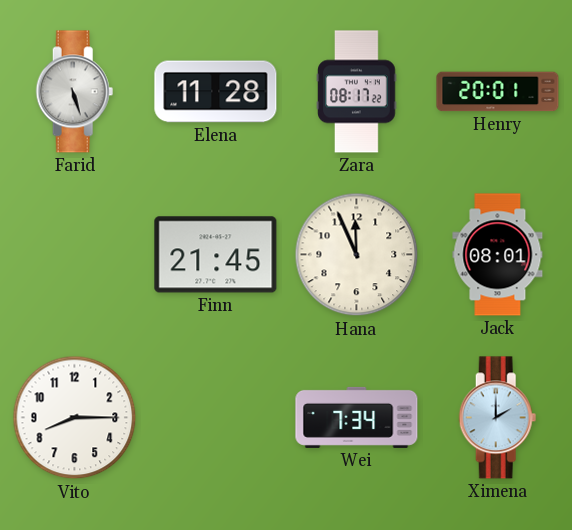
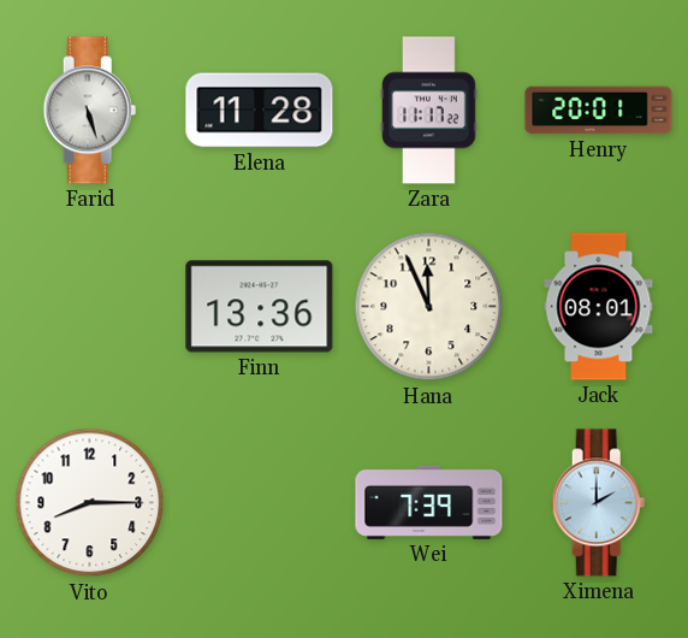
Zara: 08:17 -> 11:17
Finn: 21:45 -> 13:36
Wei: 7:34 -> 7:39
